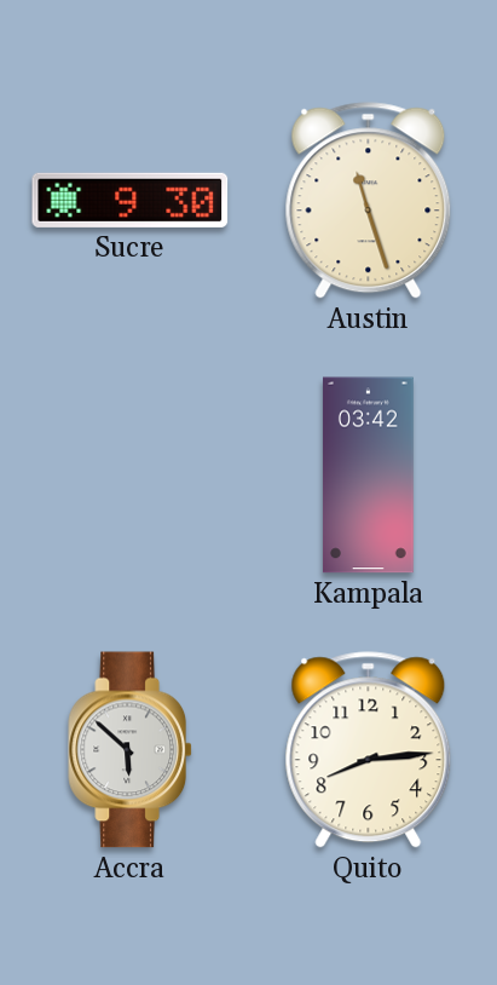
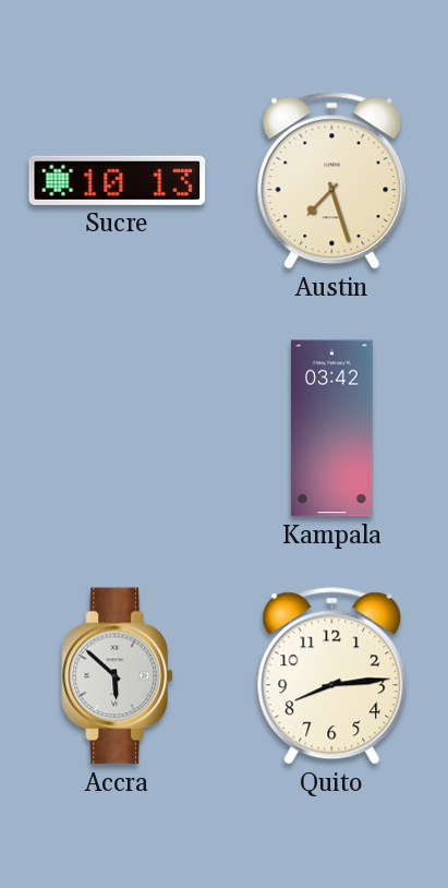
Sucre: 9:30 -> 10:13
Austin: 11:27 -> 7:27
